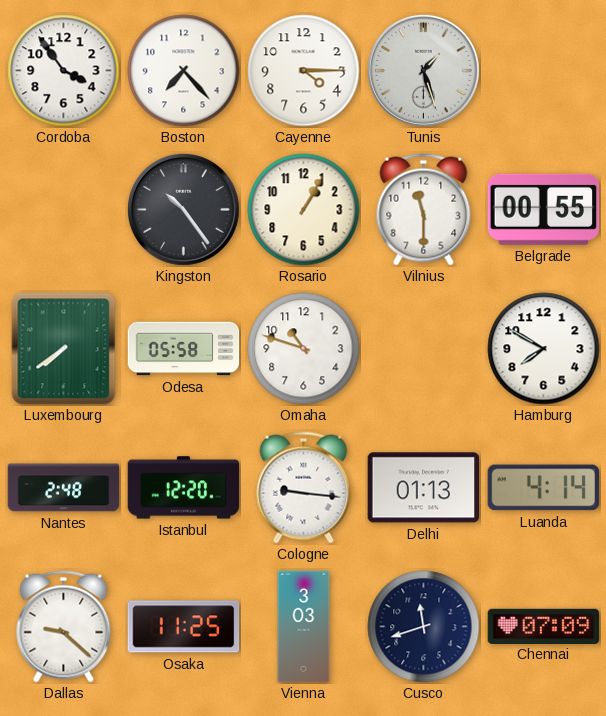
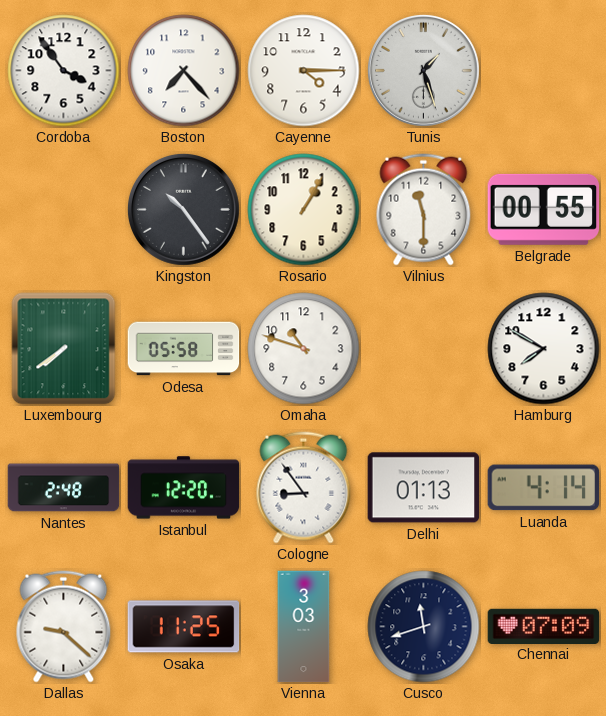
Cologne: 9:16 -> 8:54
